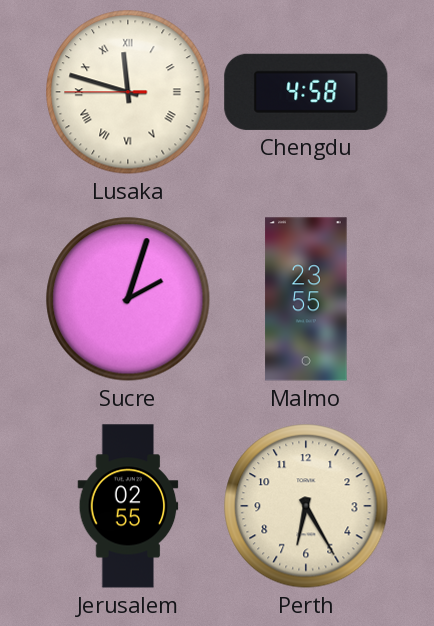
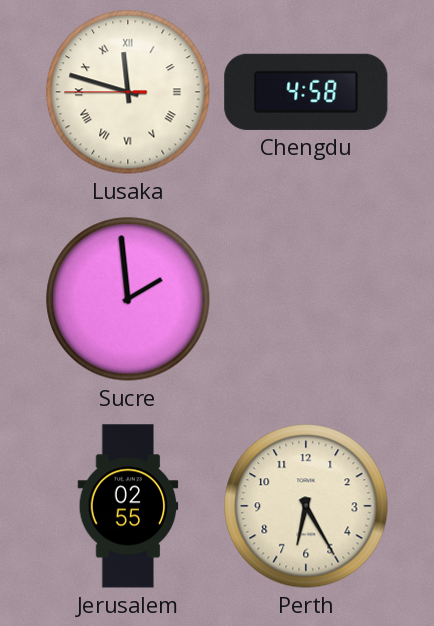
Sucre: 2:03 -> 1:59
Malmo: 23:55 -> none
